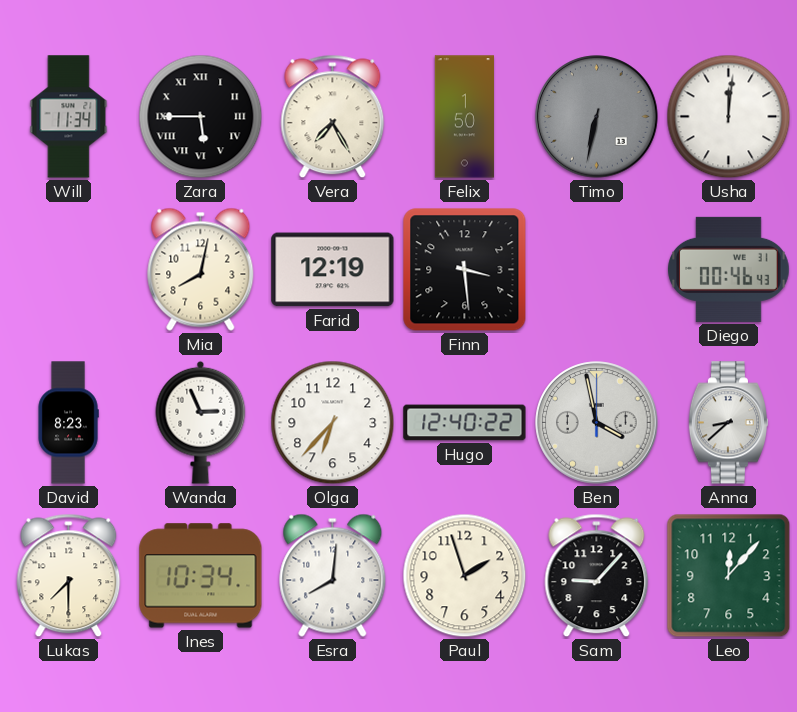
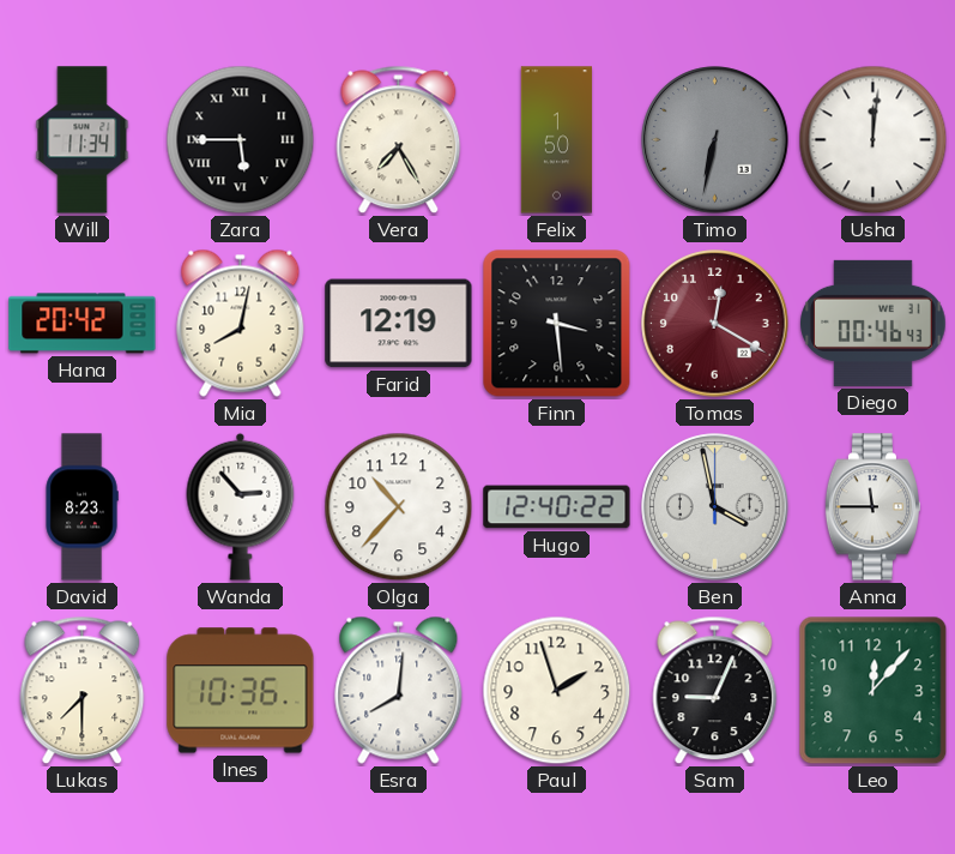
Hana: none -> 20:42
Tomas: none -> 12:20
Wanda: 2:56 -> 2:53
Olga: 6:37 -> 10:37
Anna: 8:38 -> 11:45
Ines: 10:34 -> 10:36
Sam: 9:07 -> 9:04
